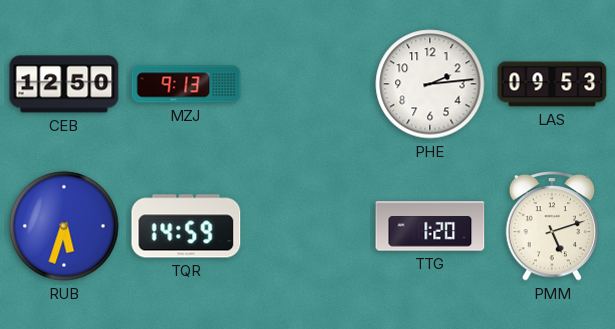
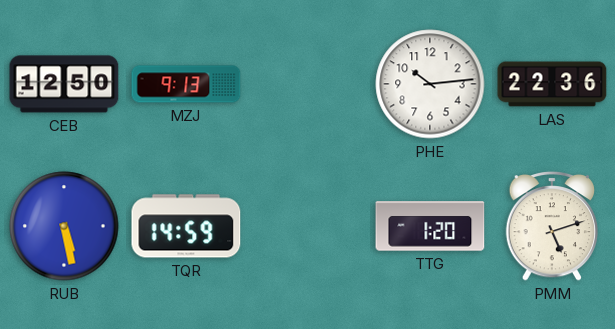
PHE: 2:14 -> 10:14
LAS: 09:53 -> 22:36
RUB: 5:33 -> 5:28
